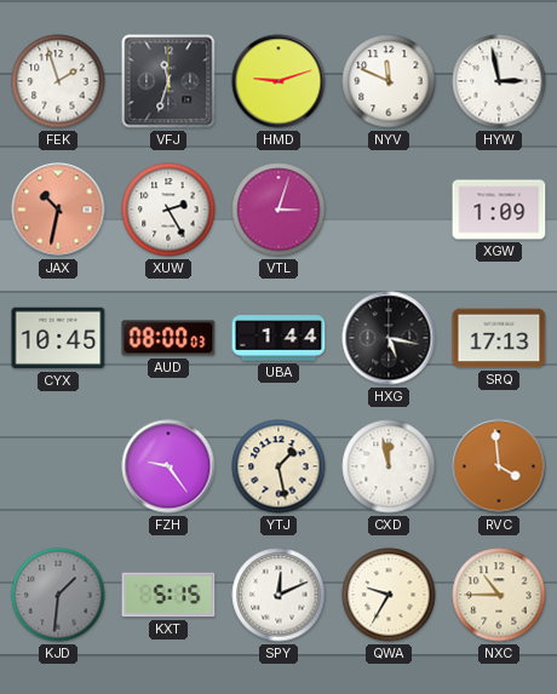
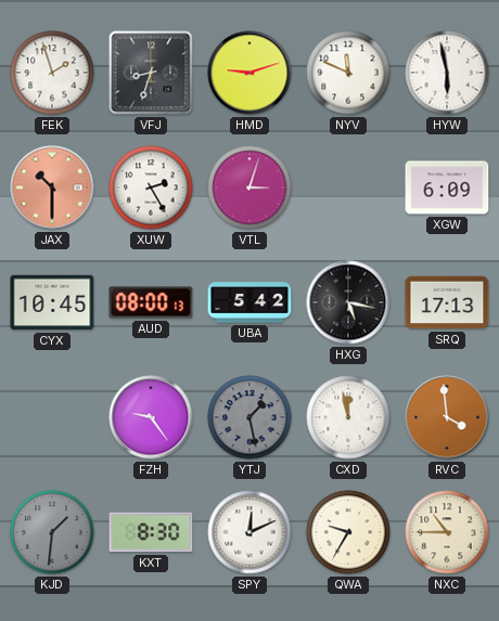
VFJ: 11:33 -> 8:33
HYW: 2:58 -> 5:58
JAX: 10:32 -> 10:30
XGW: 1:09 -> 6:09
AUD: 08:00:03 -> 08:00:13
UBA: 1:44 -> 5:42
YTJ dial: cream -> grey
KXT: 5:15 -> 8:30
